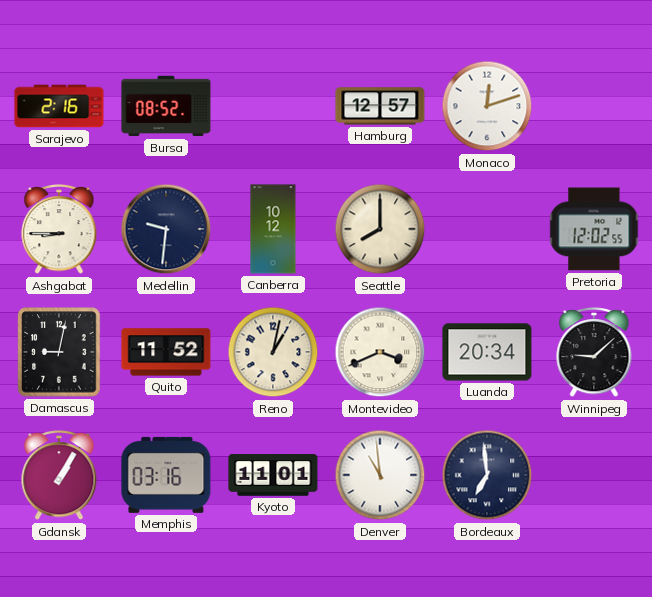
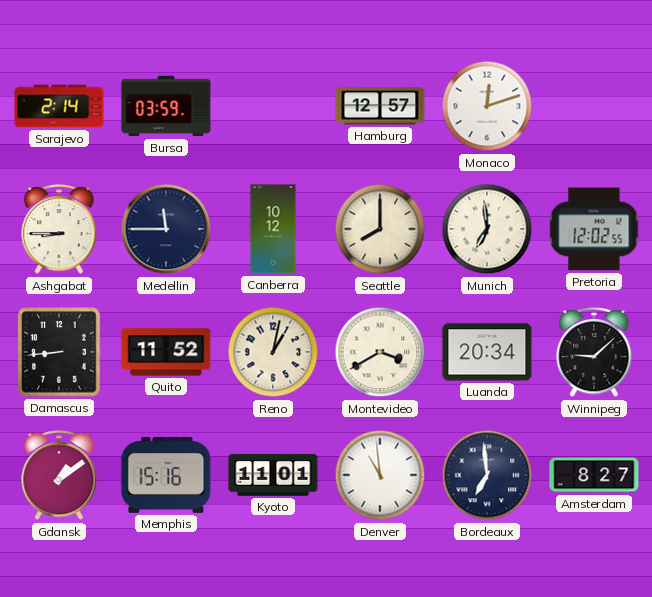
Sarajevo: 2:16 -> 2:14
Bursa: 08:52 -> 03:59
Medellin: 9:31 -> 11:45
Munich: none -> 6:59
Damascus: 9:02 -> 8:44
Montevideo: 3:41 -> 3:40
Gdansk: 1:05 -> 1:09
Memphis: 03:16 -> 15:16
Amsterdam: none -> 8:27
